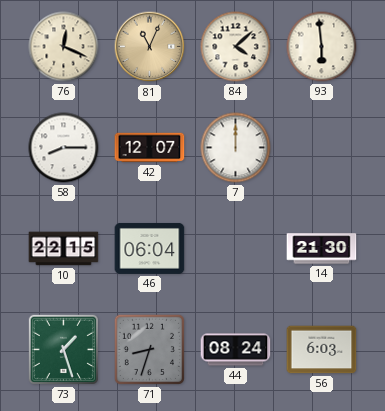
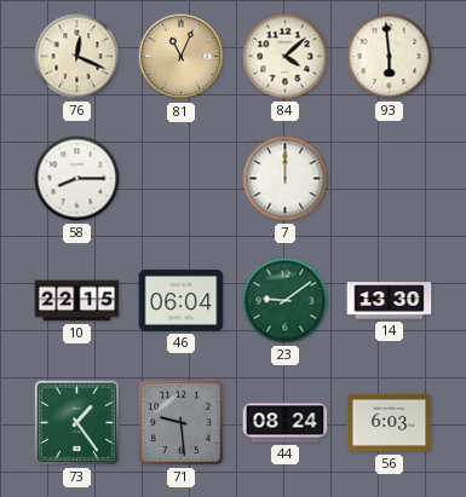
42: 12:07 -> none
23: none -> 9:09
14: 21:30 -> 13:30
73: 1:27 -> 1:24
71: 8:33 -> 9:29
